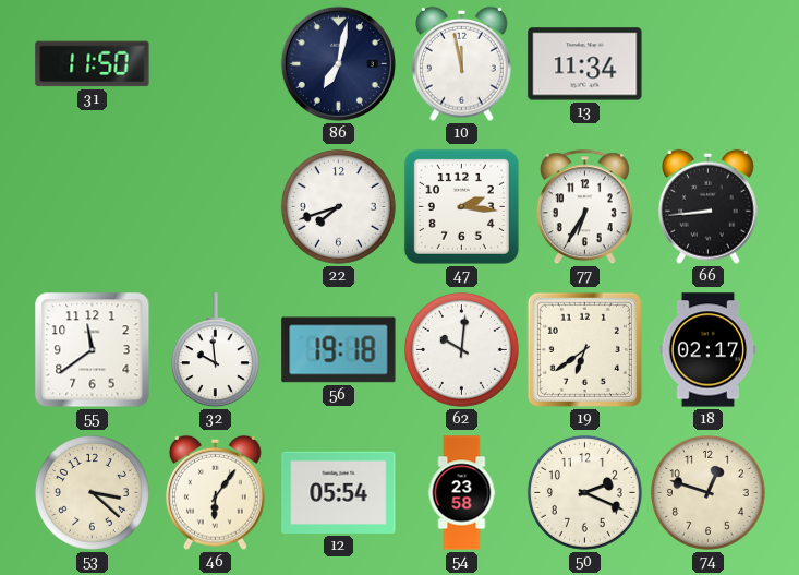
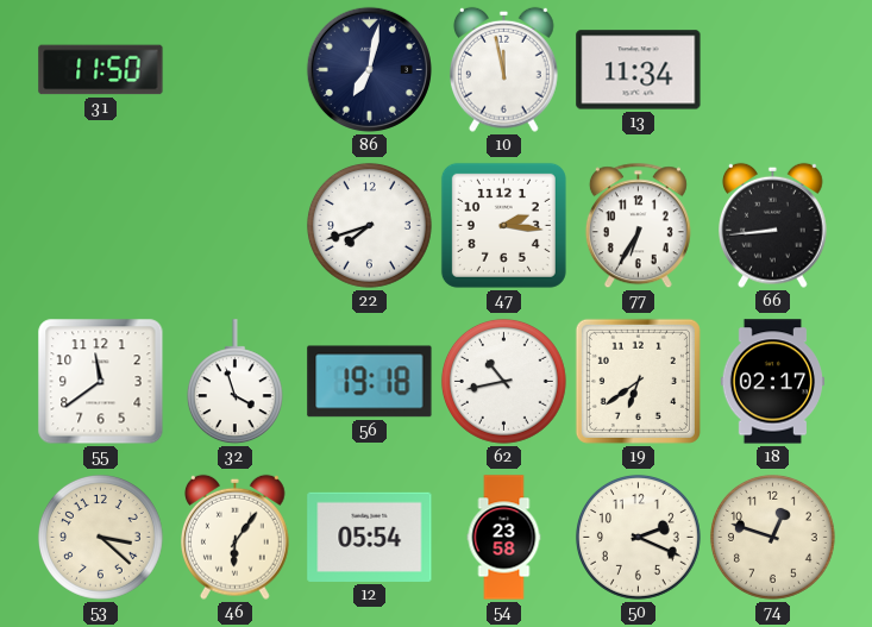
32: 9:59 -> 3:57
62: 10:01 -> 10:43
